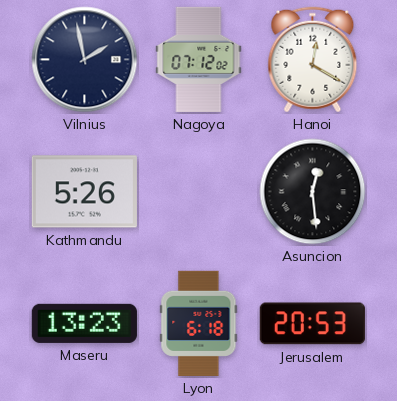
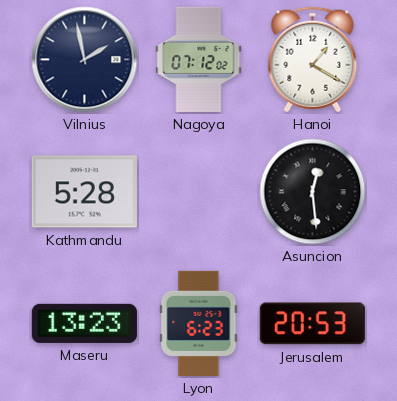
Hanoi: 12:20 -> 1:20
Kathmandu: 5:26 -> 5:28
Lyon: 6:18 -> 6:23
